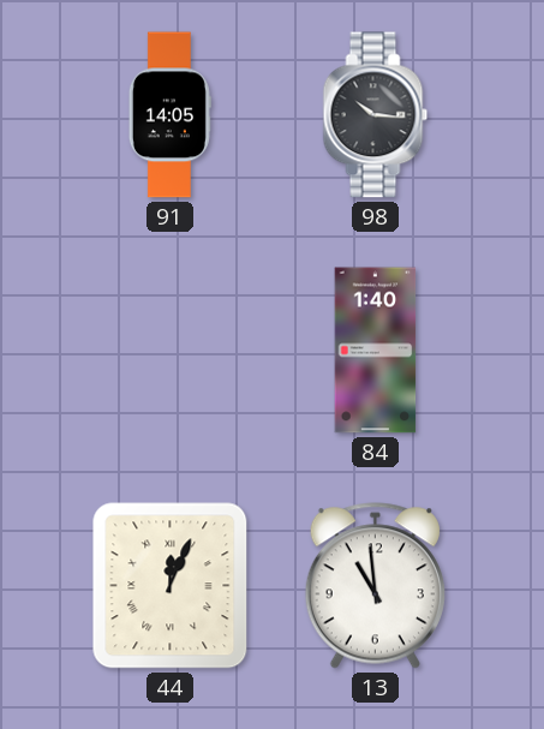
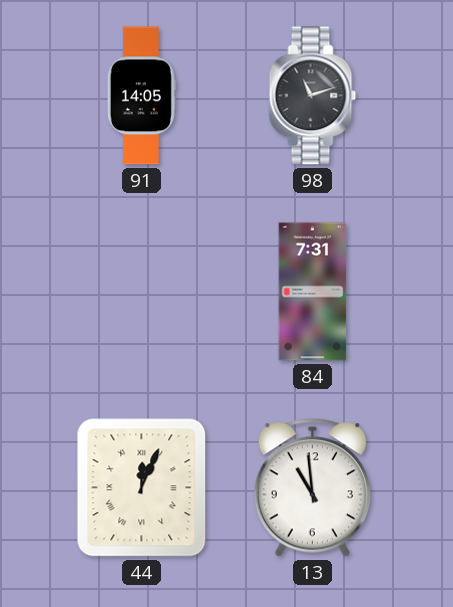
98: 10:16 -> 11:12
84: 1:40 -> 7:31
